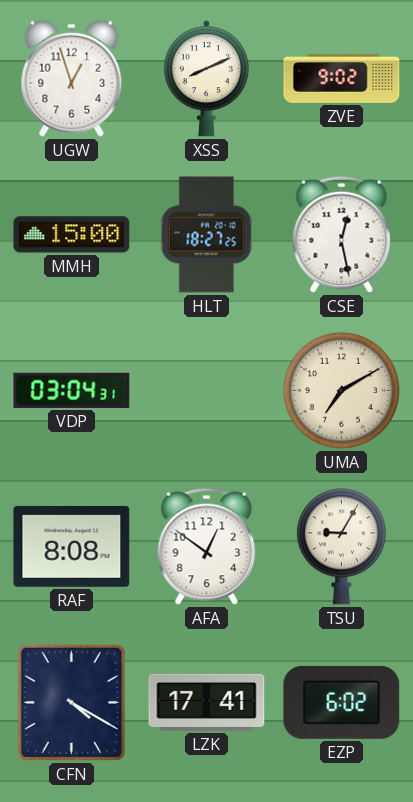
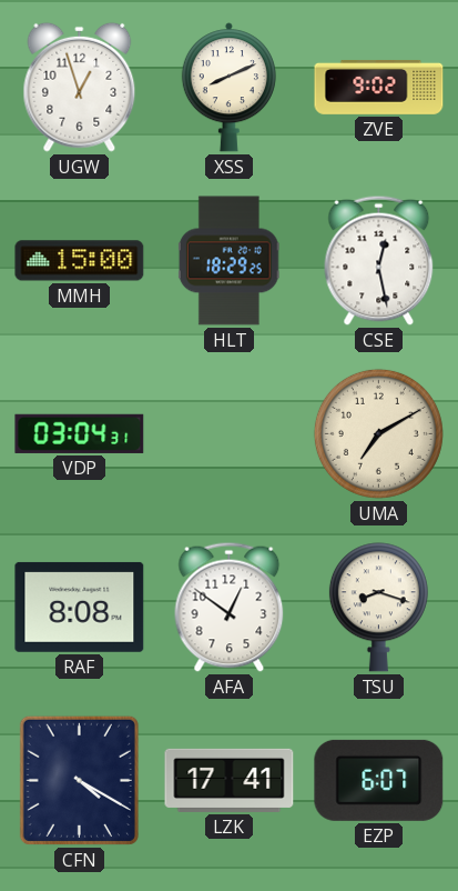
HLT: 18:27 -> 18:29
TSU: 9:05 -> 8:18
EZP: 6:02 -> 6:07
